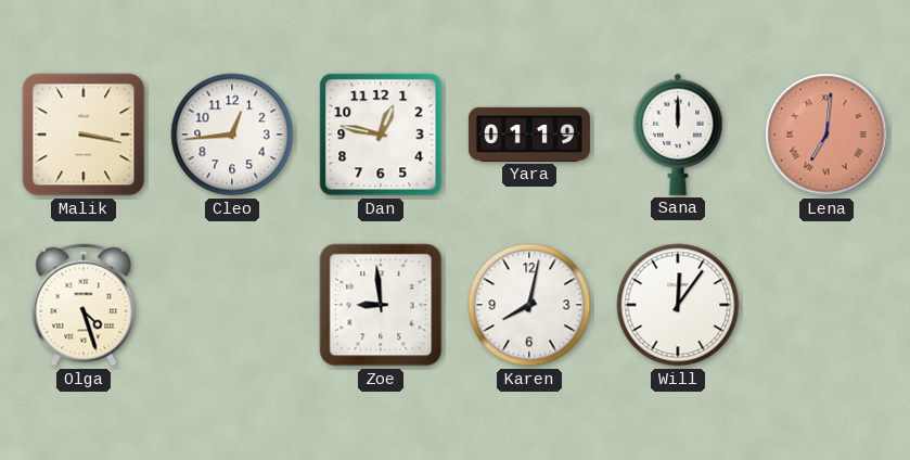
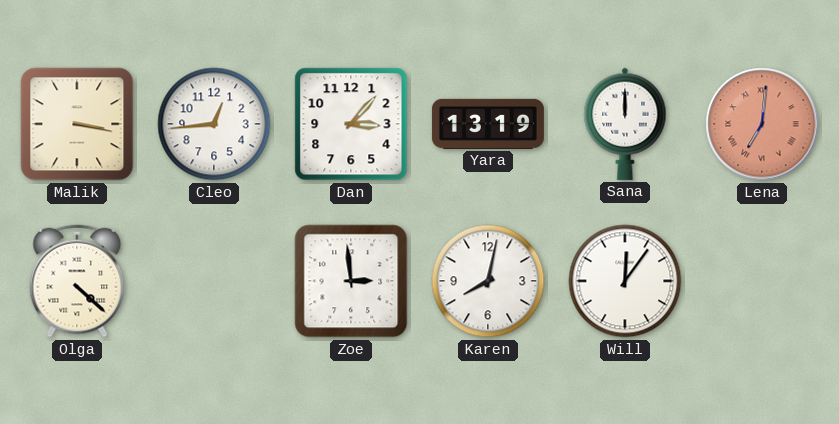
Dan: 12:47 -> 3:07
Yara: 01:19 -> 13:19
Olga: 4:27 -> 4:22
Zoe: 8:59 -> 2:59
